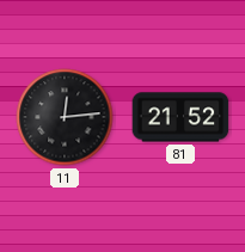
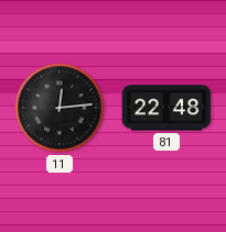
81: 21:52 -> 22:48
